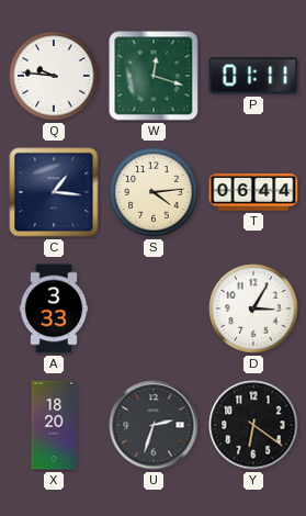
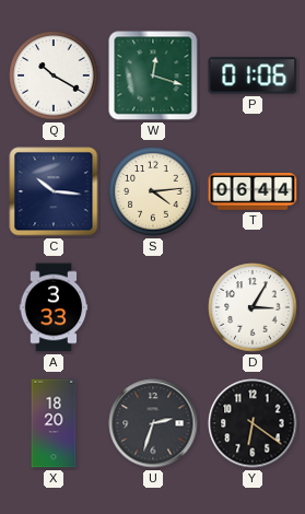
Q: 9:46 -> 10:20
P: 01:11 -> 01:06
C: 1:16 -> 10:16
